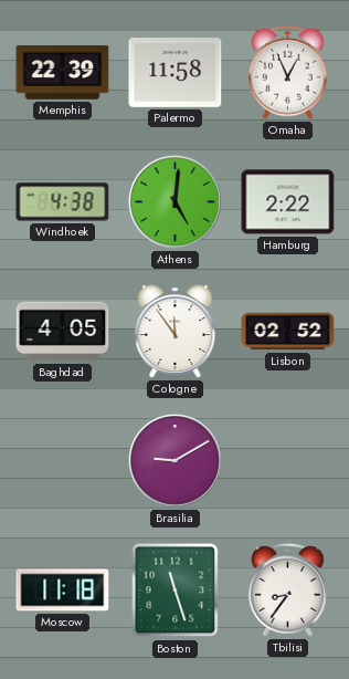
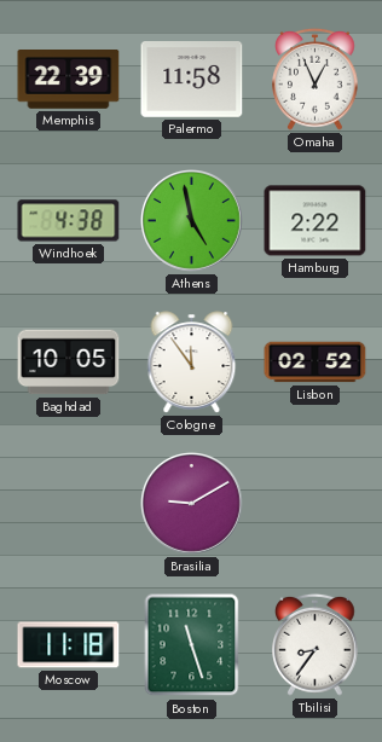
Athens: 5:01 -> 4:58
Baghdad: 4:05 -> 10:05
